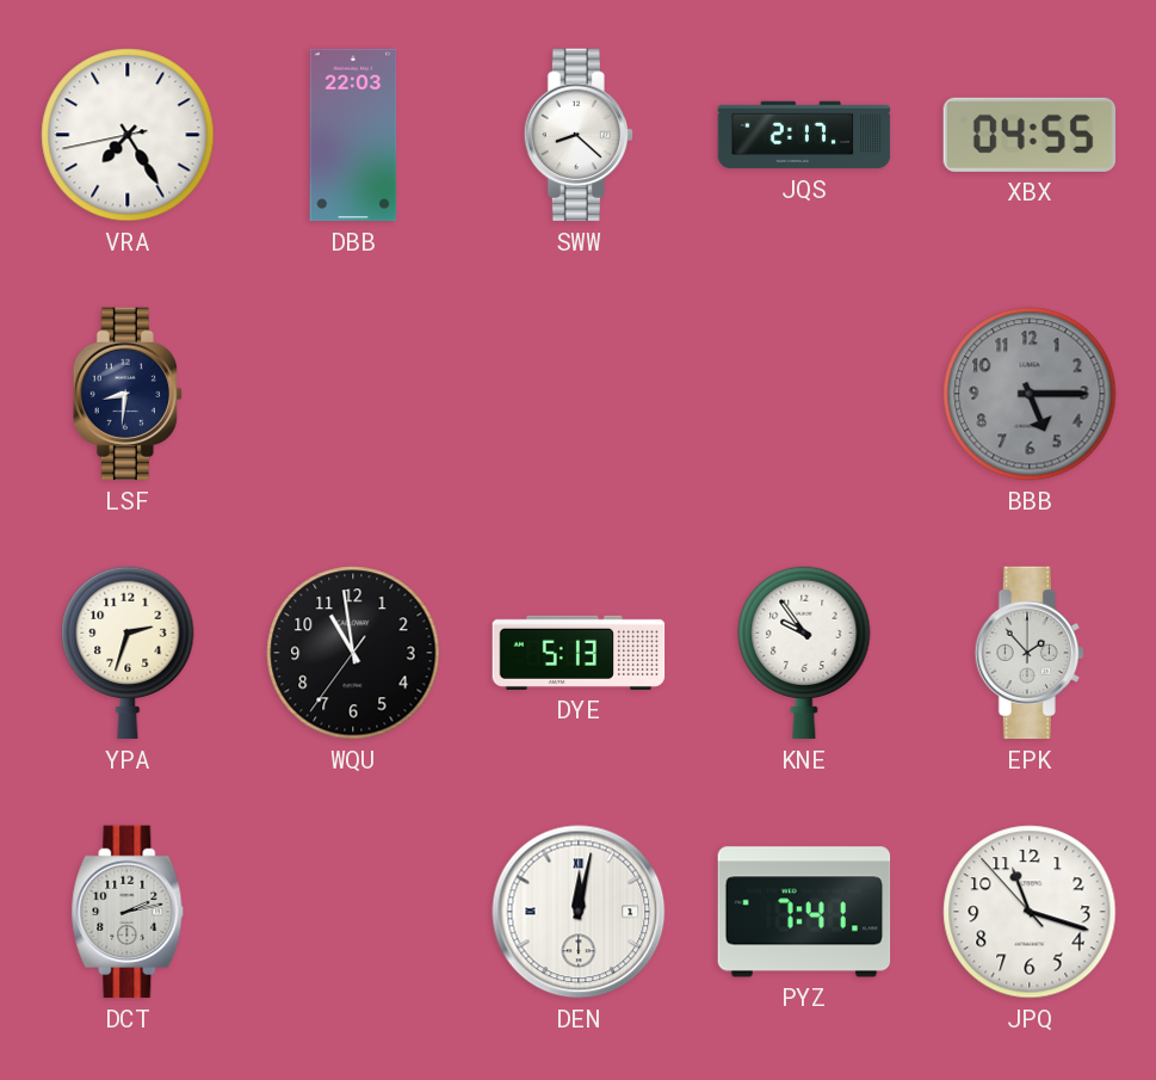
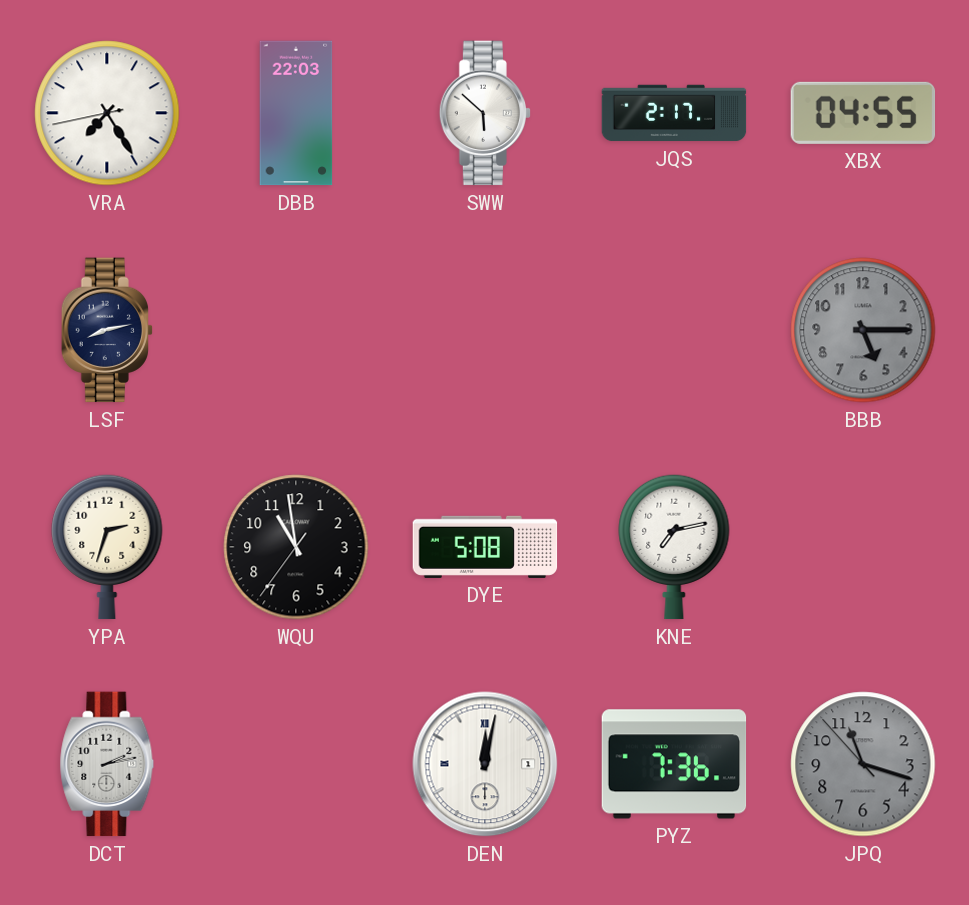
SWW: 8:22 -> 5:52
LSF: 8:31 -> 8:13
DYE: 5:13 -> 5:08
KNE: 9:54 -> 7:13
EPK: 1:53 -> none
PYZ: 7:41 -> 7:36
JPQ dial: white -> grey
